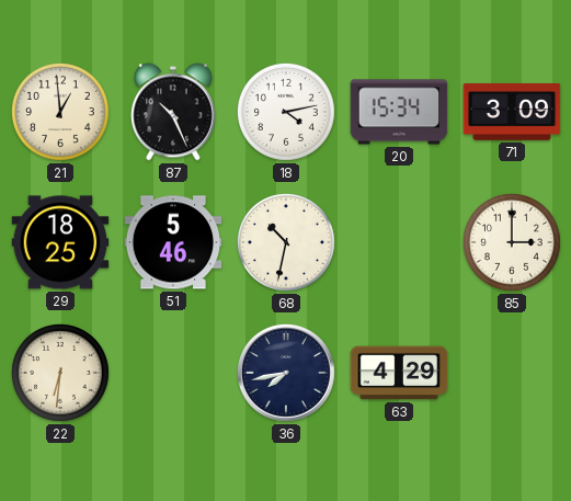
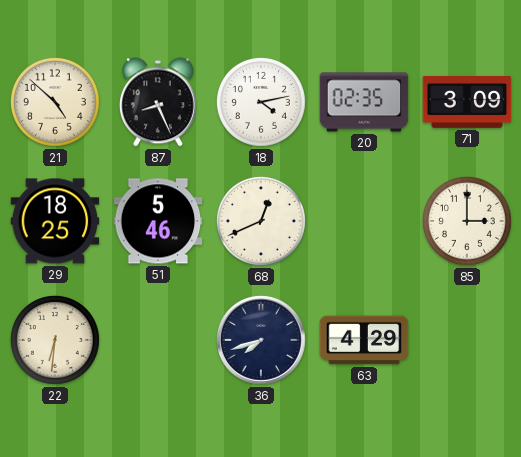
21: 12:59 -> 4:52
87: 10:26 -> 8:26
20: 15:34 -> 02:35
68: 10:32 -> 12:41
36: 7:43 -> 7:42
